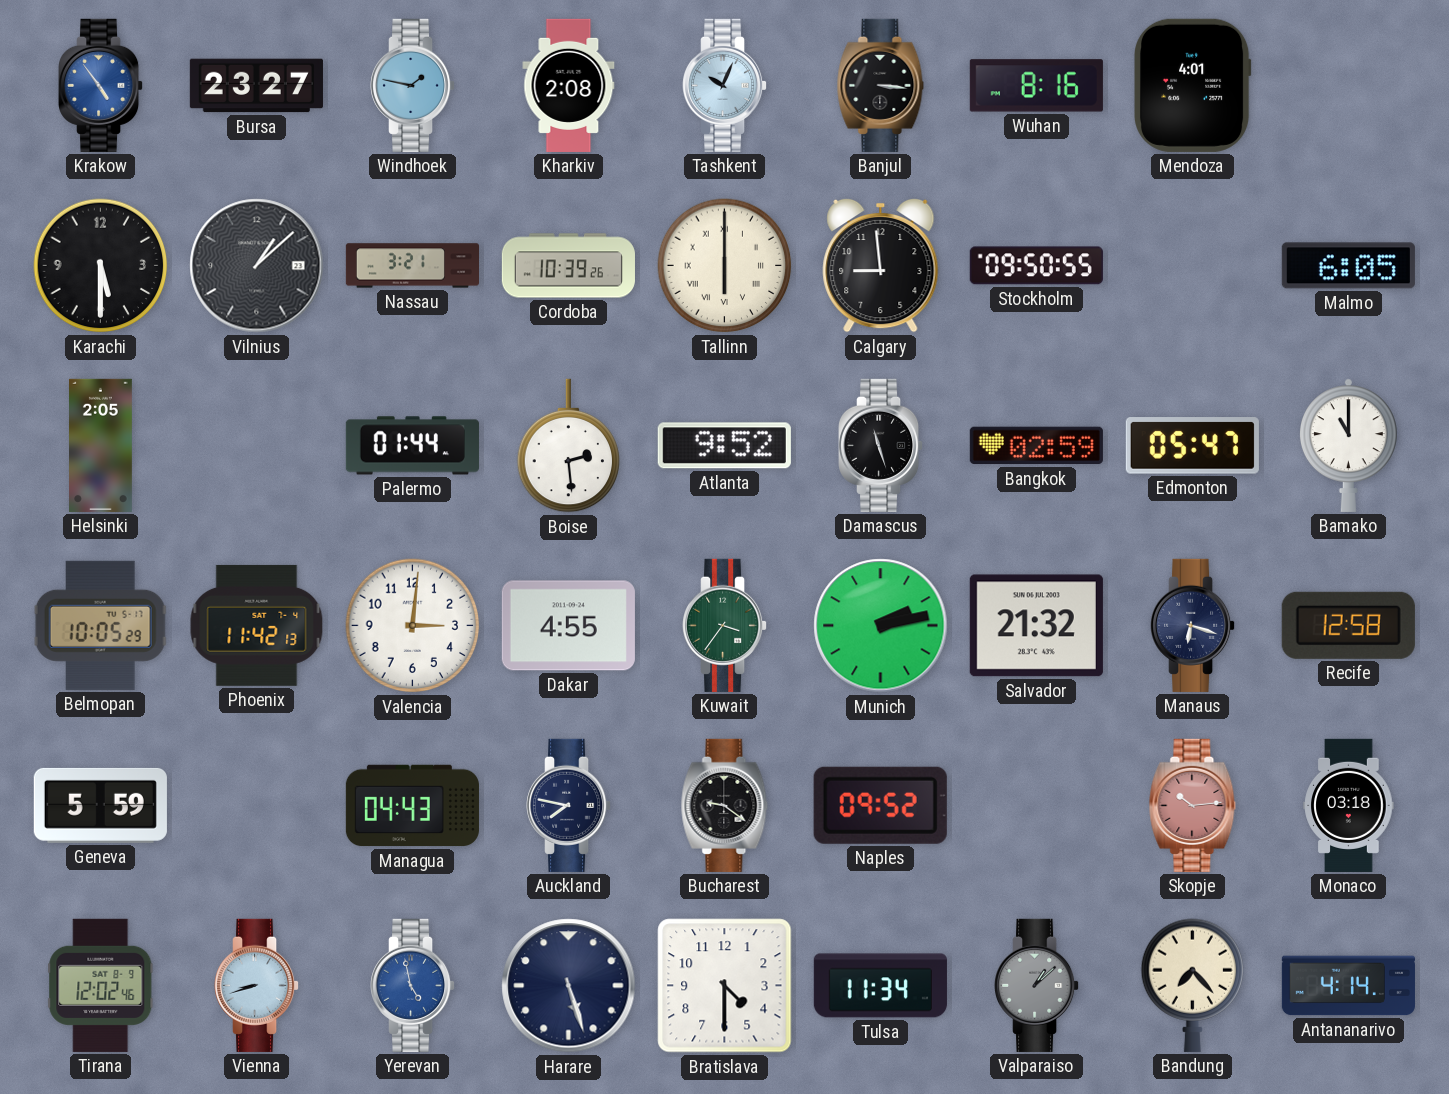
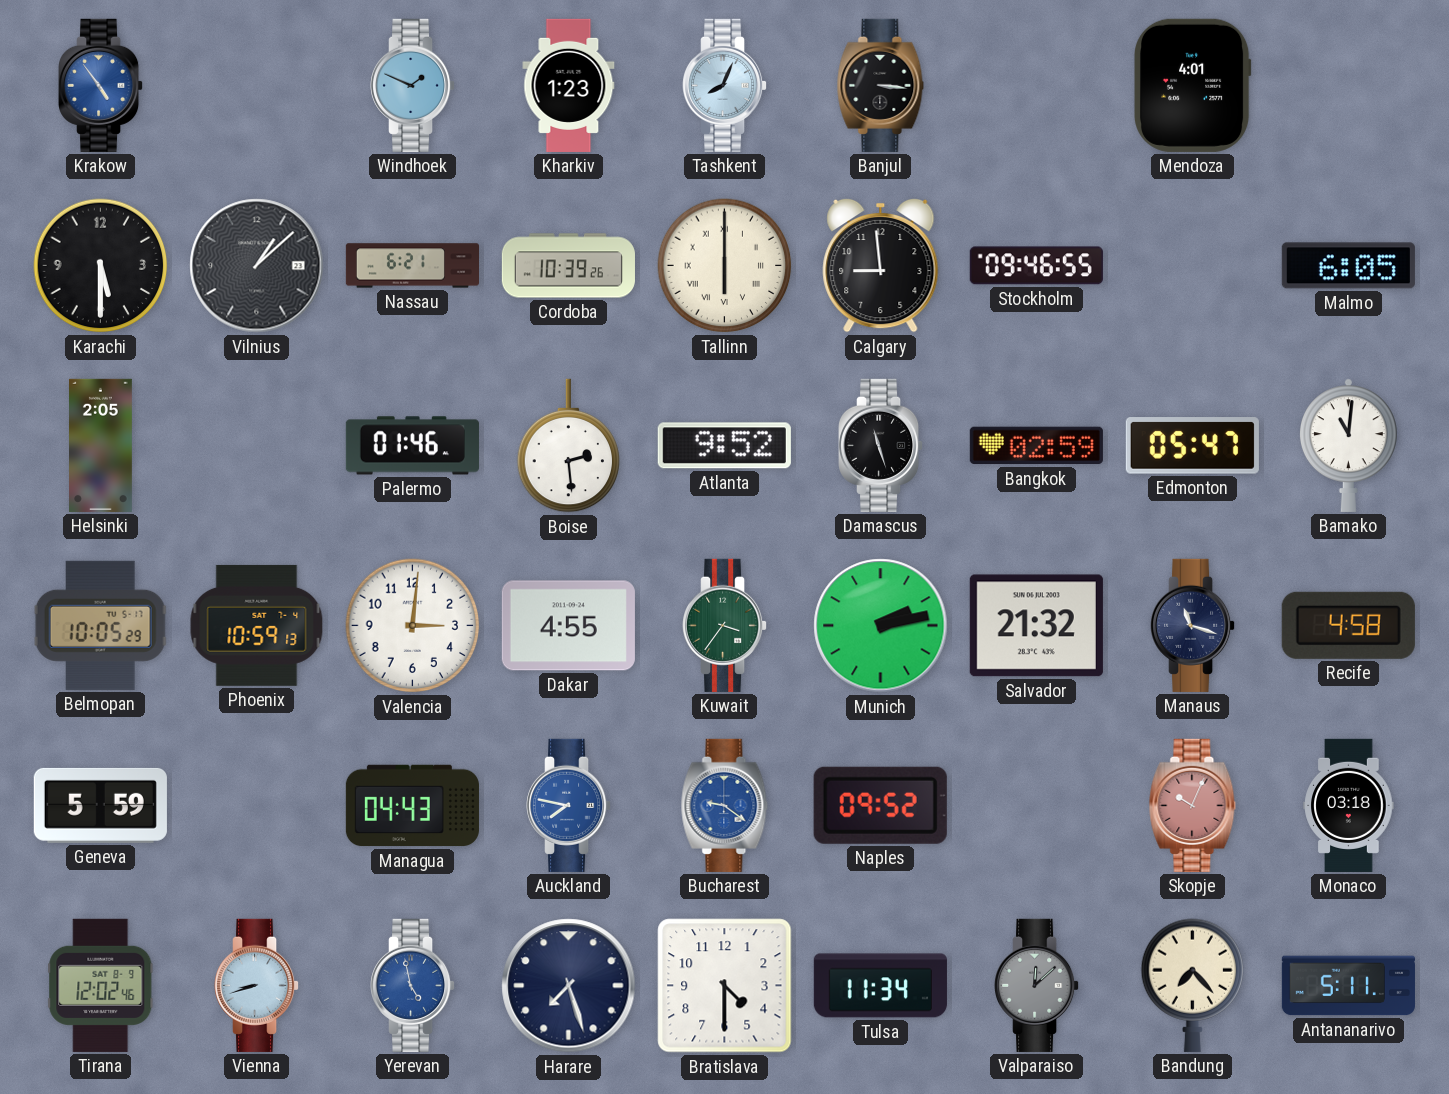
Bursa: 23:27 -> none
Windhoek: 1:47 -> 1:49
Kharkiv: 2:08 -> 1:23
Tashkent: 10:04 -> 8:04
Wuhan: 8:16 -> none
Nassau: 3:21 -> 6:21
Stockholm: 09:50 -> 09:46
Palermo: 01:44 -> 01:46
Bamako: 11:00 -> 11:01
Phoenix: 11:42 -> 10:59
Manaus: 6:18 -> 11:18
Recife: 12:58 -> 4:58
Auckland dial: navy -> blue
Bucharest dial: black -> blue
Skopje: 10:14 -> 10:04
Harare: 5:27 -> 7:27
Valparaiso: 1:08 -> 12:08
Antananarivo: 4:14 -> 5:11
